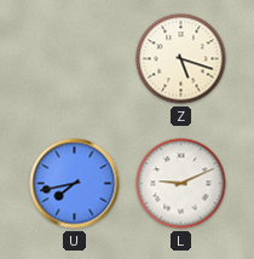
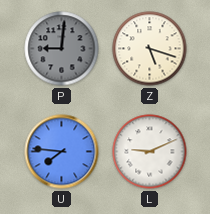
P: none -> 9:01
U: 7:43 -> 7:46
